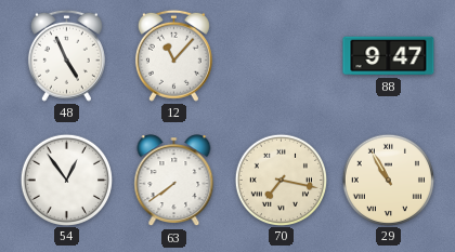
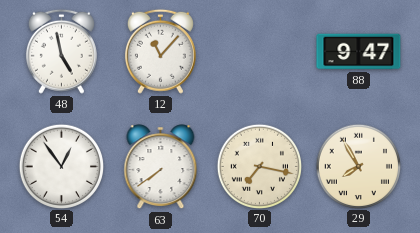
48: 4:56 -> 4:58
29: 10:55 -> 7:55
